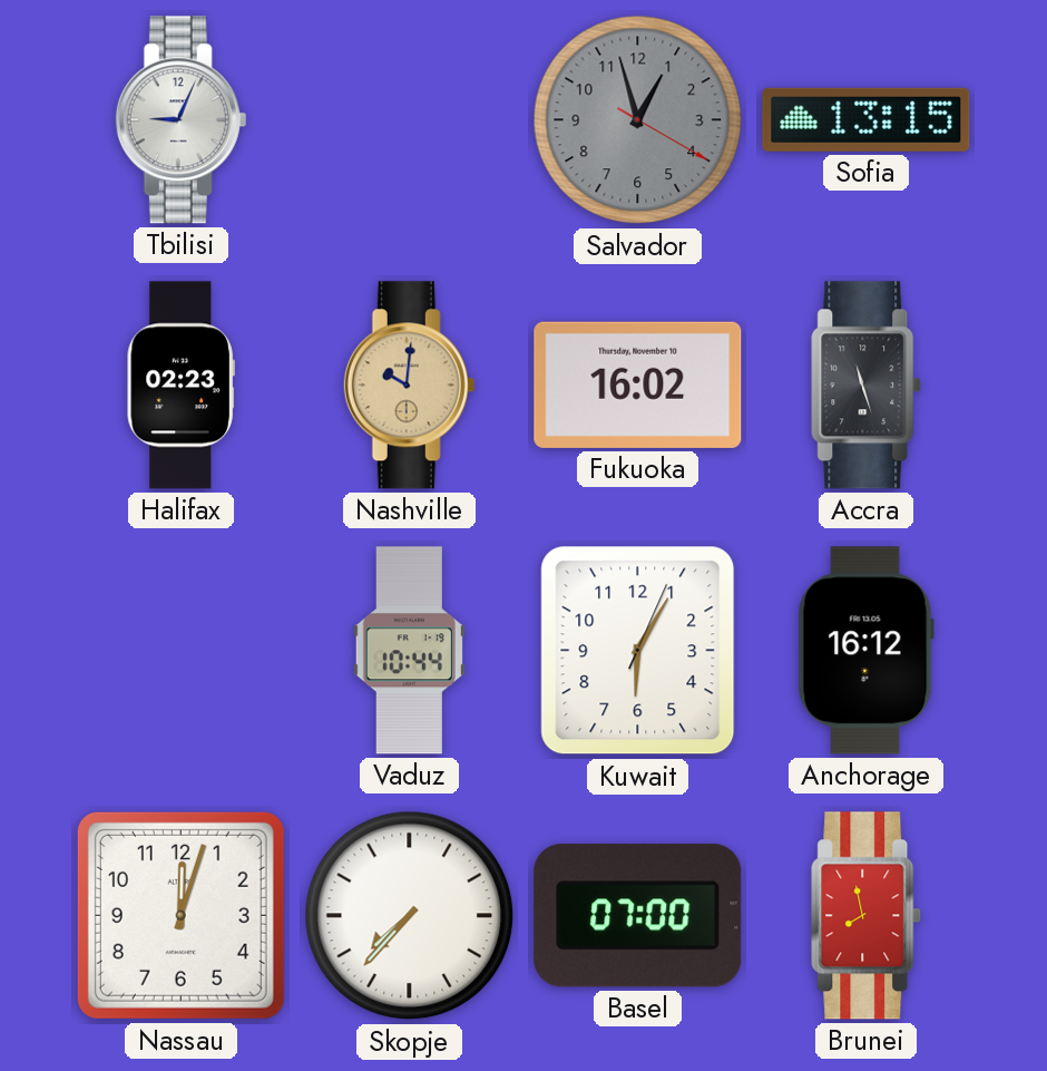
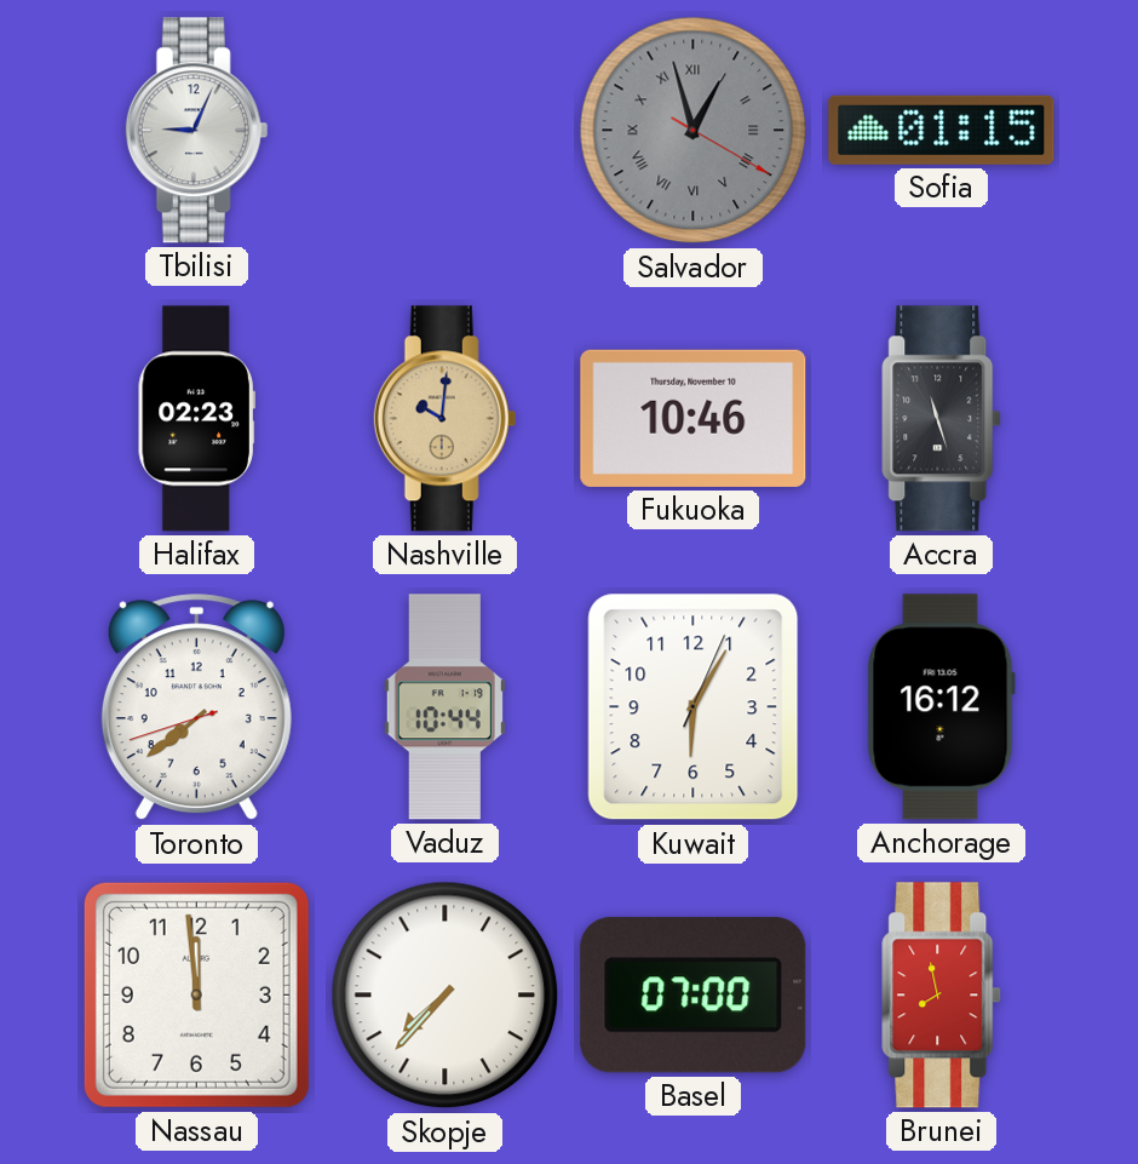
Salvador numerals: Arabic -> Roman
Sofia: 13:15 -> 01:15
Fukuoka: 16:02 -> 10:46
Toronto: none -> 7:38
Nassau: 12:03 -> 11:59
